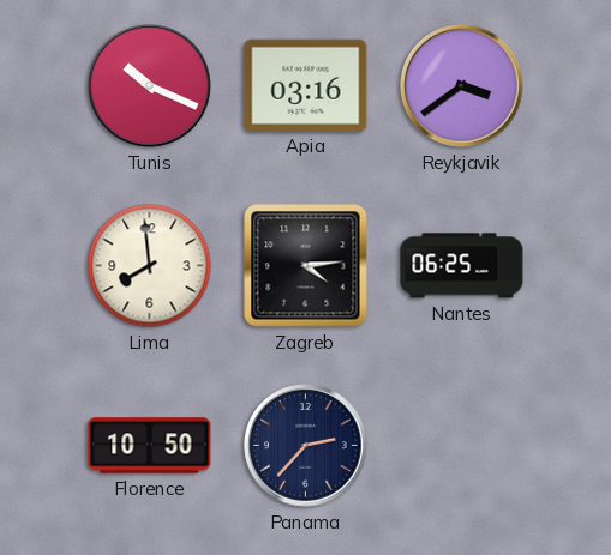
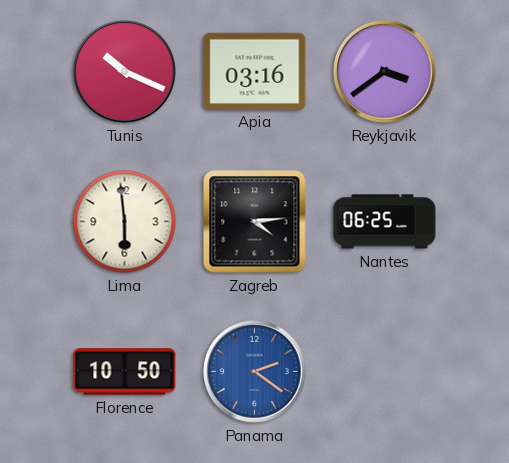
Lima: 7:59 -> 5:59
Panama: 2:37 -> 2:21
Panama dial: navy -> blue
